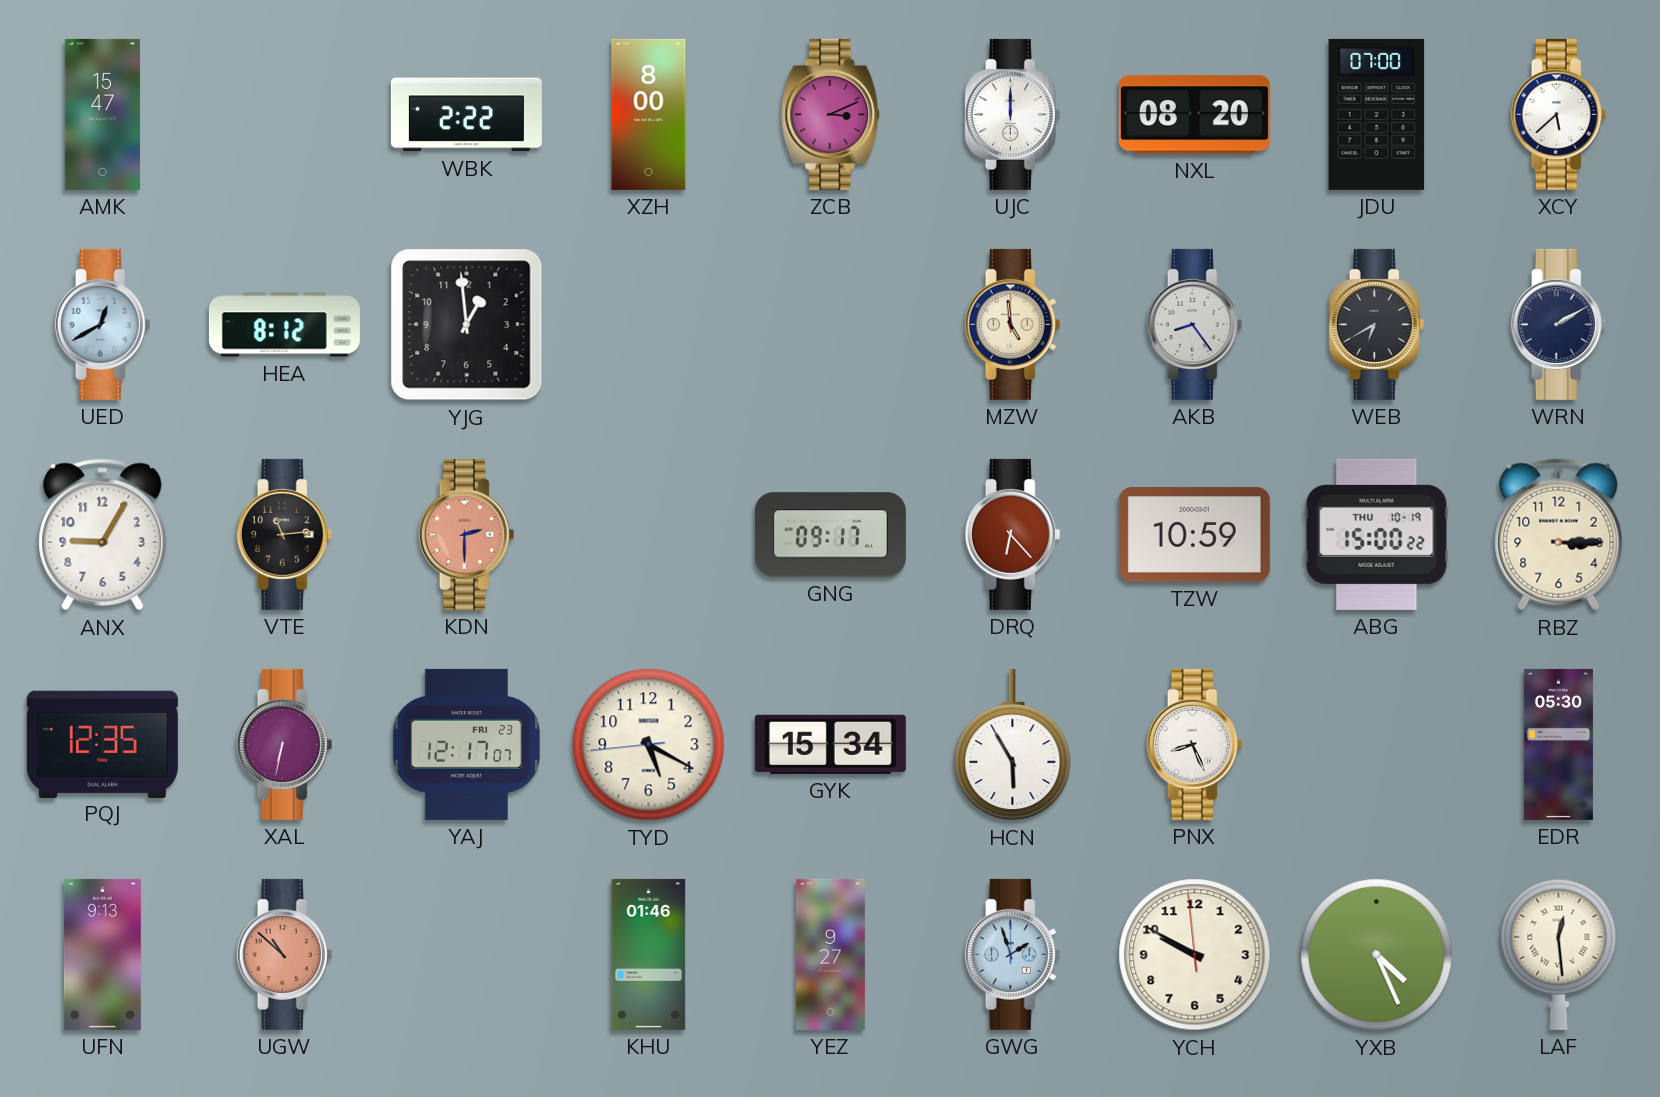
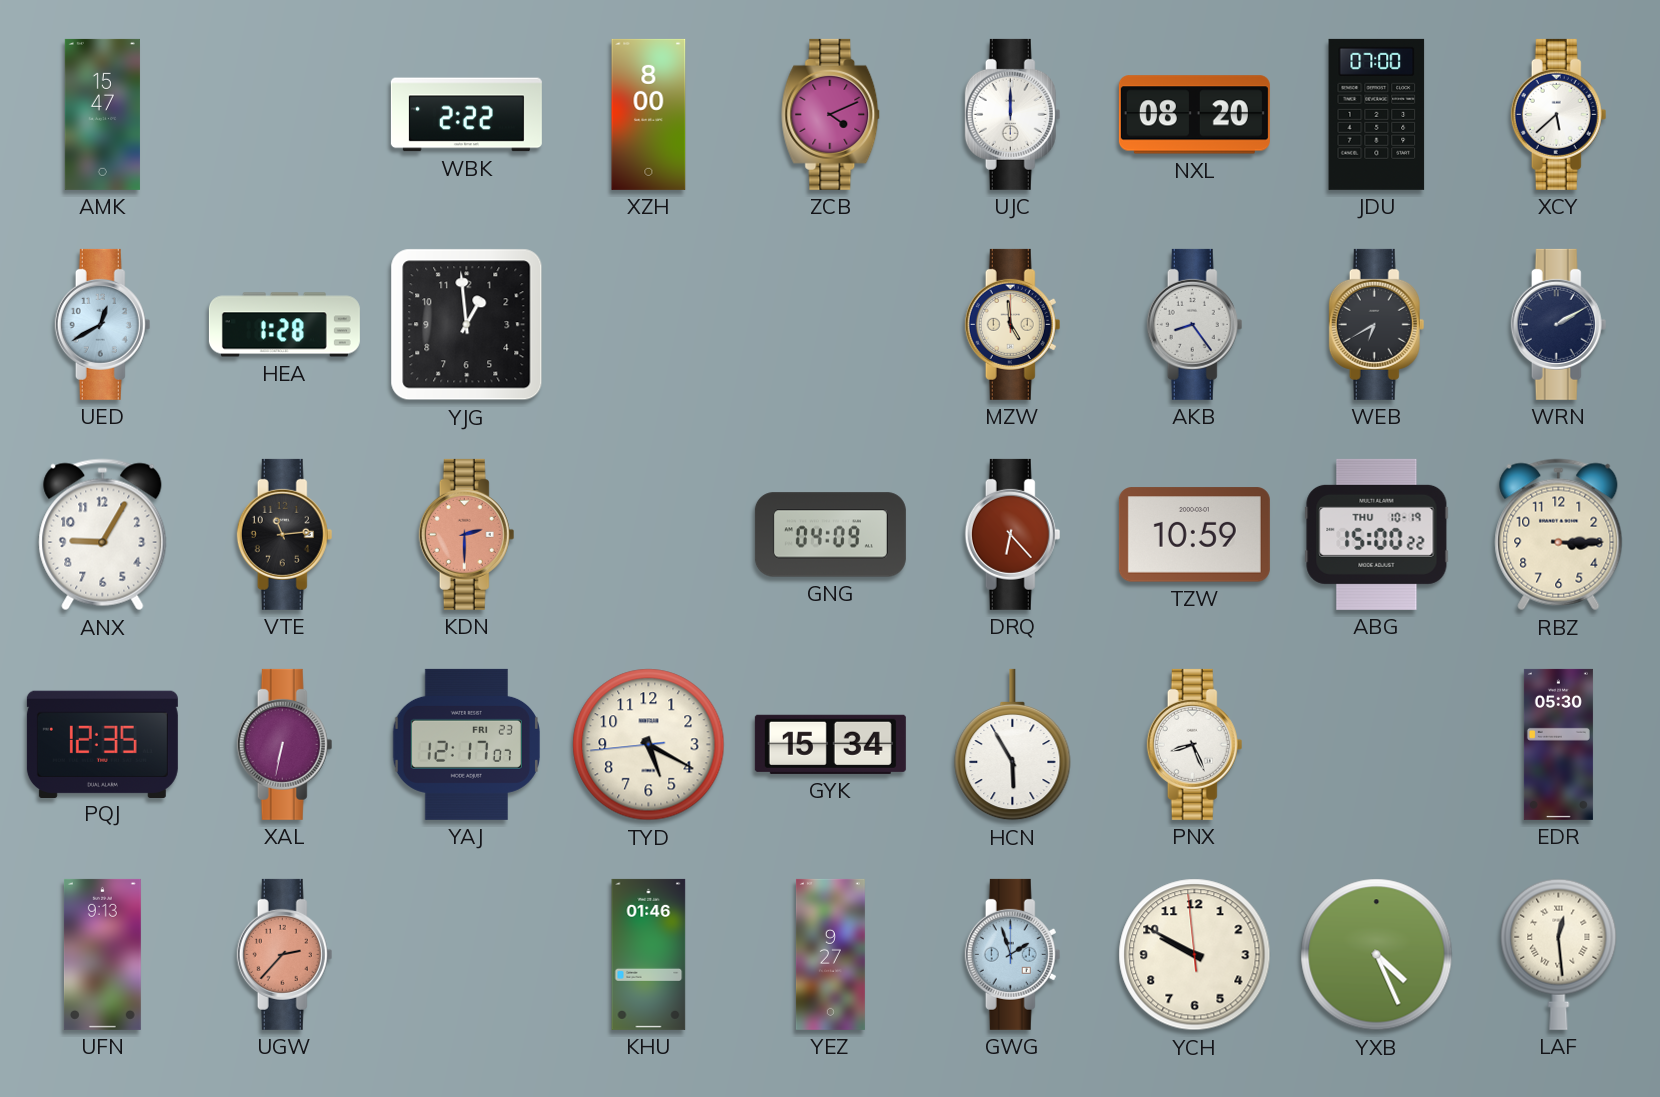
ZCB: 3:11 -> 4:11
HEA: 8:12 -> 1:28
GNG: 09:17 -> 04:09
UGW: 10:52 -> 2:37
